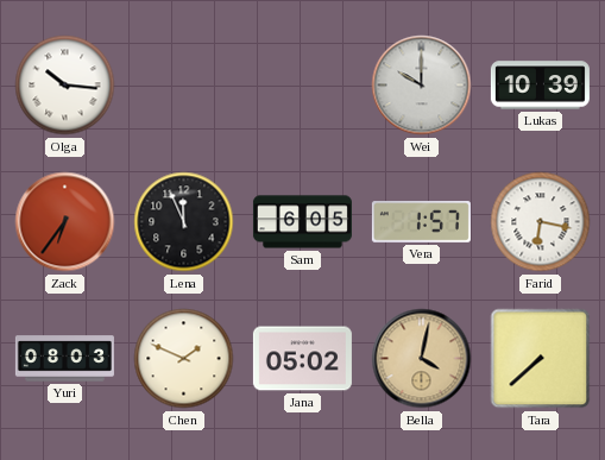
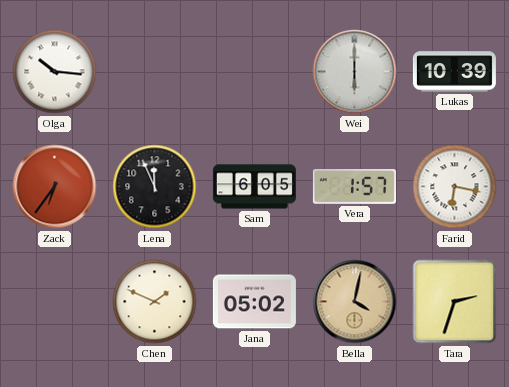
Wei: 10:00 -> 6:00
Yuri: 08:03 -> none
Tara: 7:38 -> 2:33
